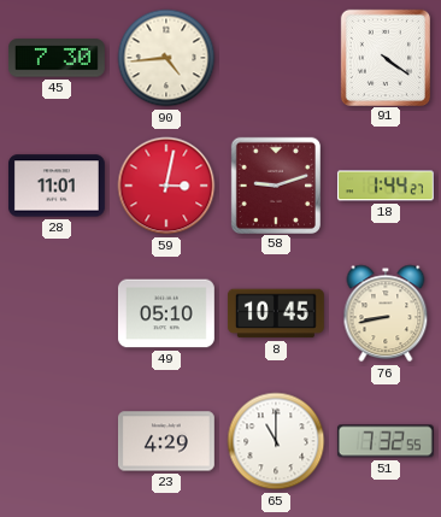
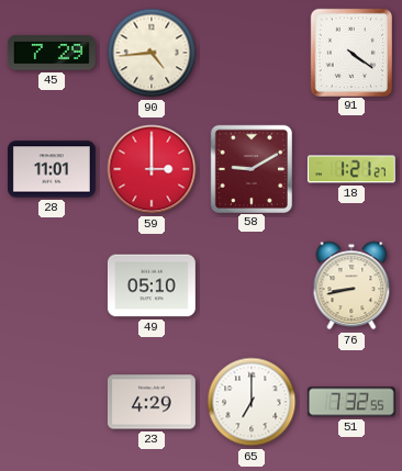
45: 7:30 -> 7:29
59: 3:02 -> 3:00
58: 9:12 -> 9:10
18: 1:44 -> 1:21
8: 10:45 -> none
65: 11:00 -> 7:00
